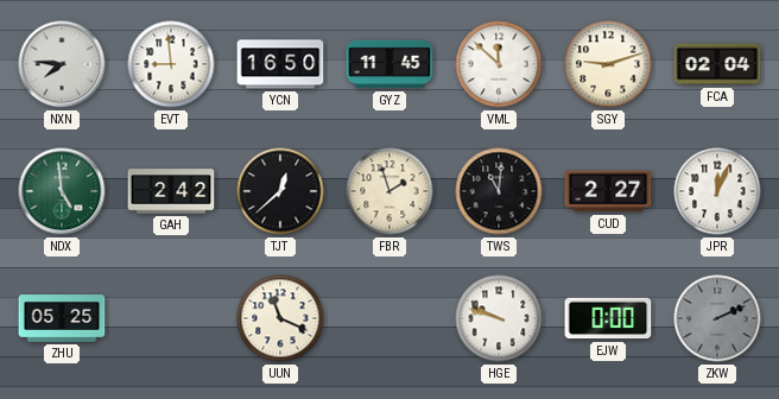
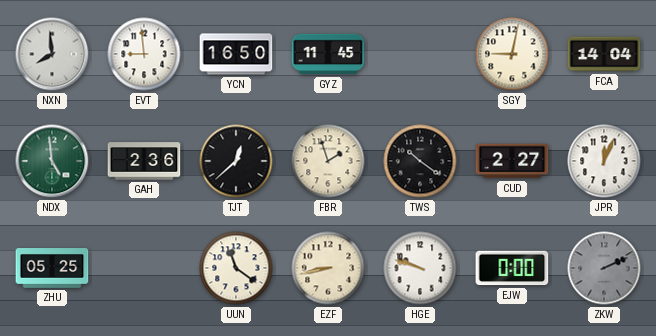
NXN: 7:46 -> 7:59
VML: 11:52 -> none
SGY: 9:12 -> 9:02
FCA: 02:04 -> 14:04
GAH: 2:42 -> 2:36
TWS: 11:01 -> 10:21
UUN: 11:19 -> 11:21
EZF: none -> 8:43
